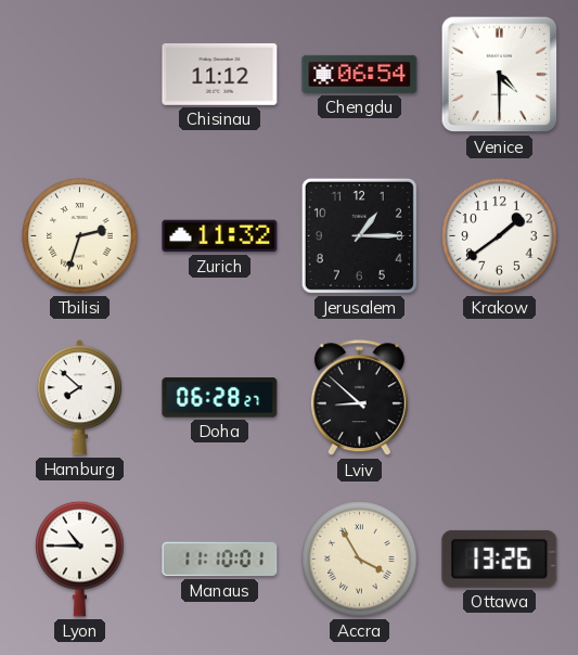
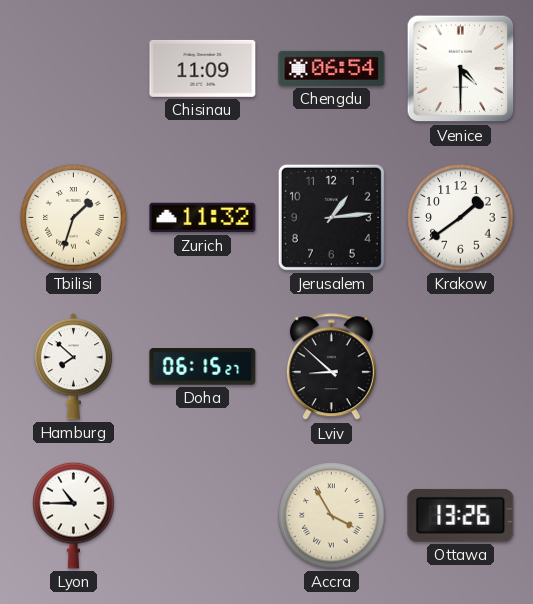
Chisinau: 11:12 -> 11:09
Tbilisi: 2:33 -> 1:33
Jerusalem: 1:15 -> 1:14
Doha: 06:28 -> 06:15
Manaus: 11:10 -> none
